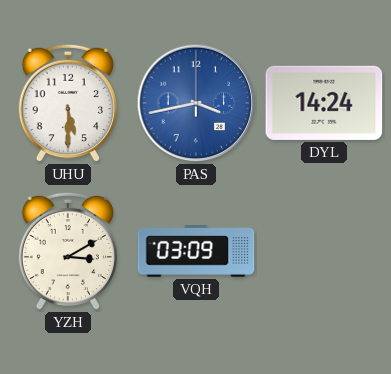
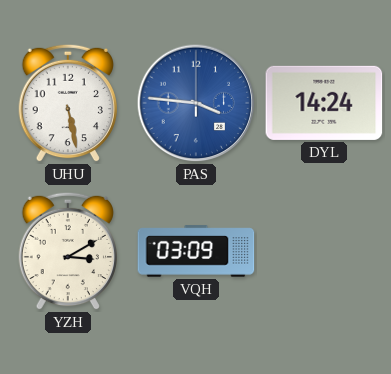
UHU: 5:30 -> 5:28
PAS: 3:43 -> 3:46
